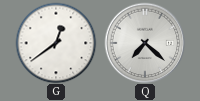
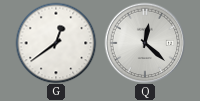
Q: 7:22 -> 12:22
